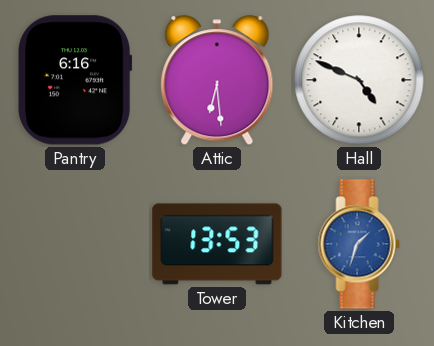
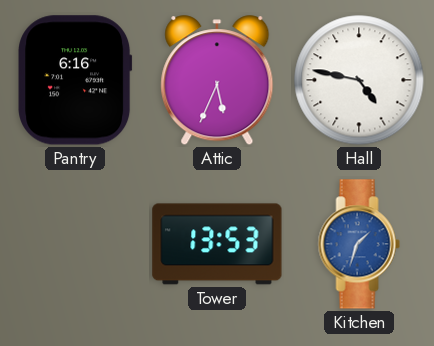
Attic: 6:29 -> 5:34
Hall: 4:49 -> 4:47
